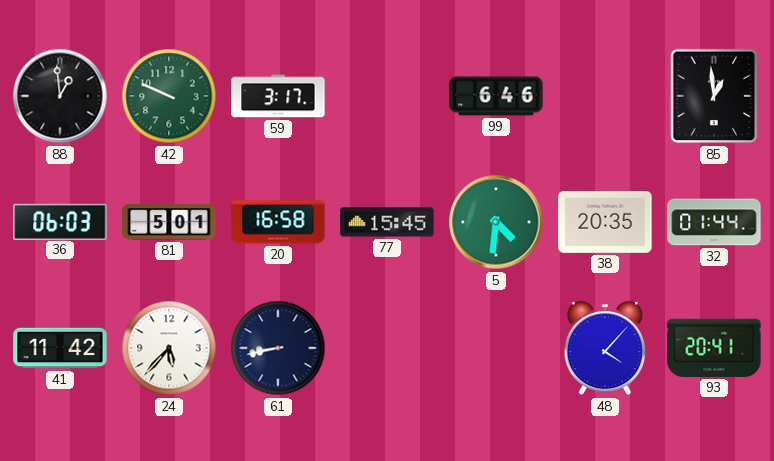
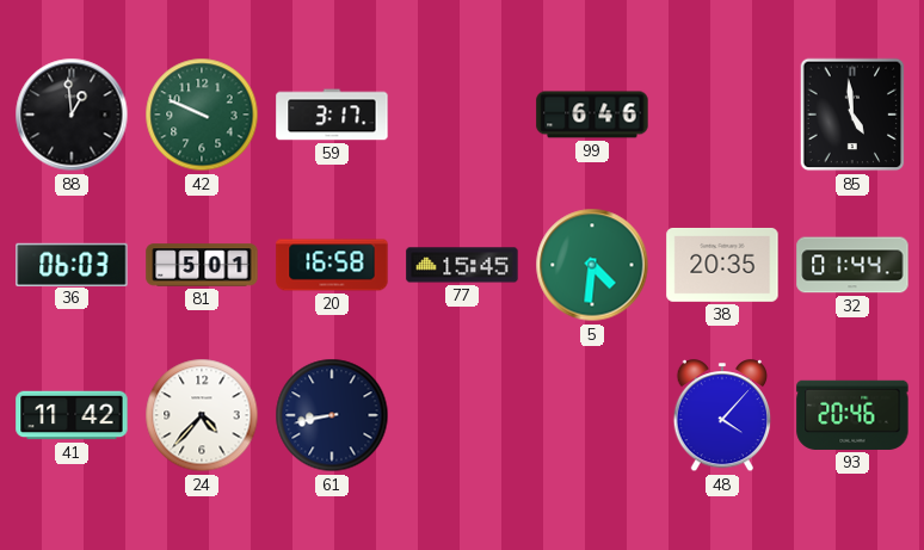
85: 12:59 -> 4:59
24: 5:37 -> 4:37
93: 20:41 -> 20:46
